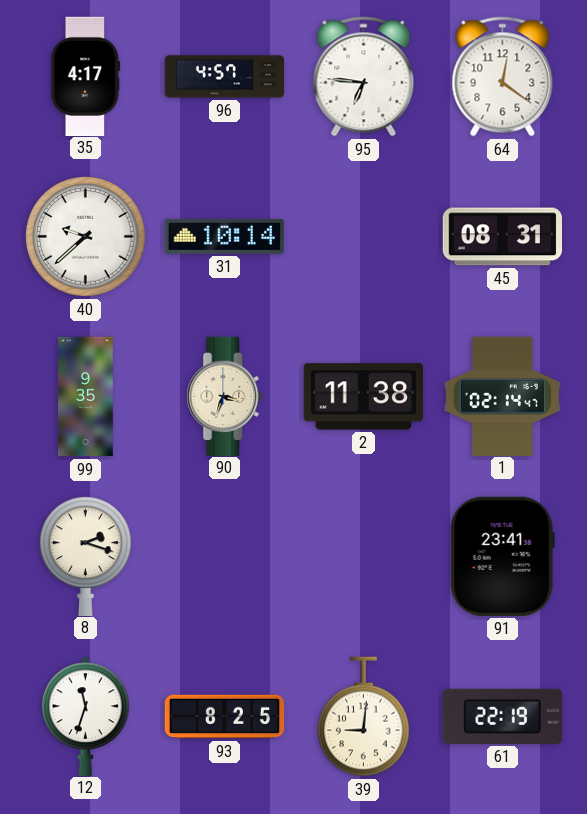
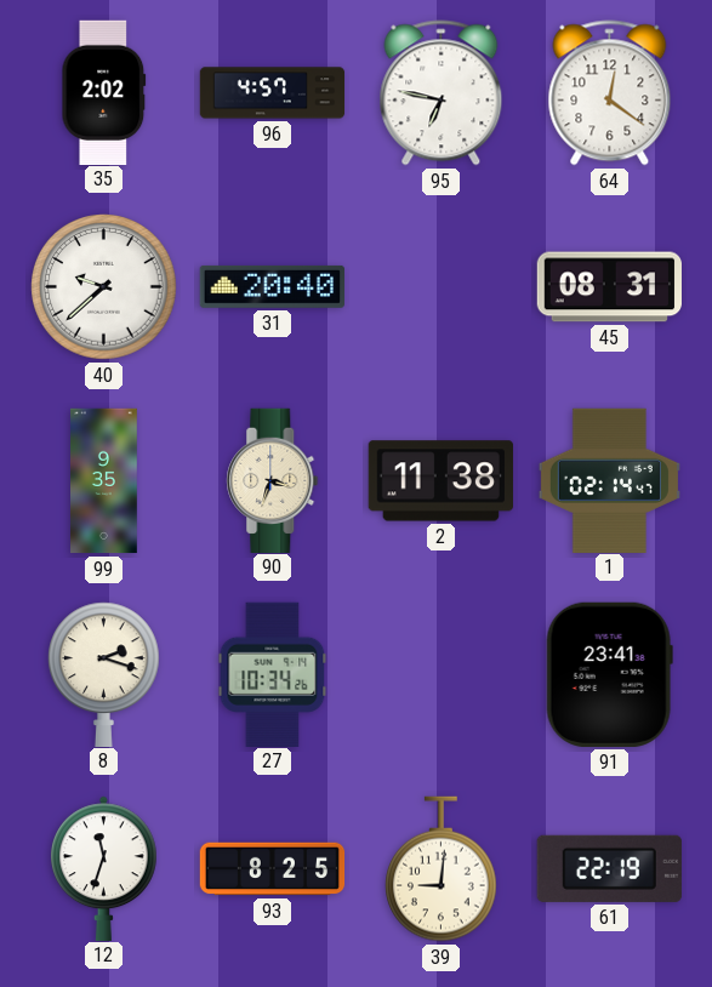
35: 4:17 -> 2:02
95: 6:46 -> 6:47
31: 10:14 -> 20:40
27: none -> 10:34
